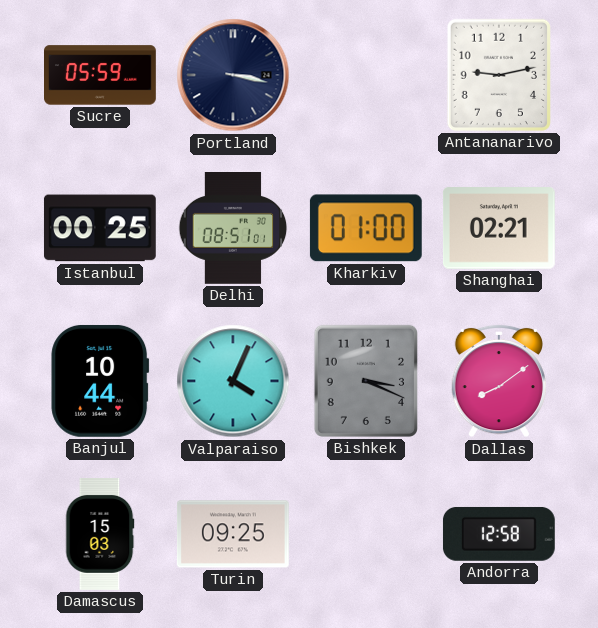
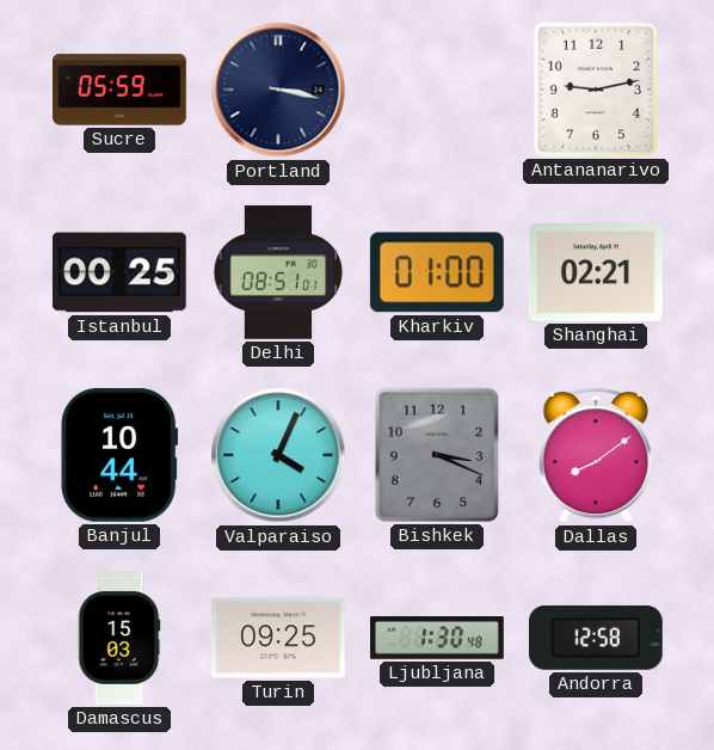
Ljubljana: none -> 1:30
